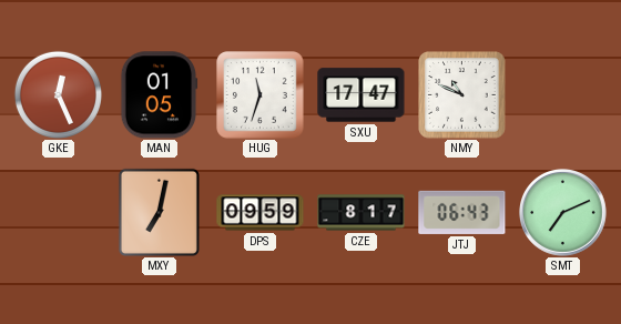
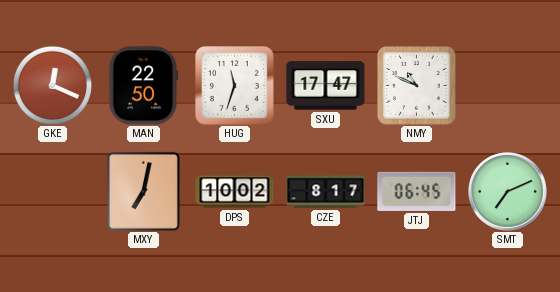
GKE: 12:26 -> 12:19
MAN: 01:05 -> 22:50
DPS: 09:59 -> 10:02
JTJ: 06:43 -> 06:45
